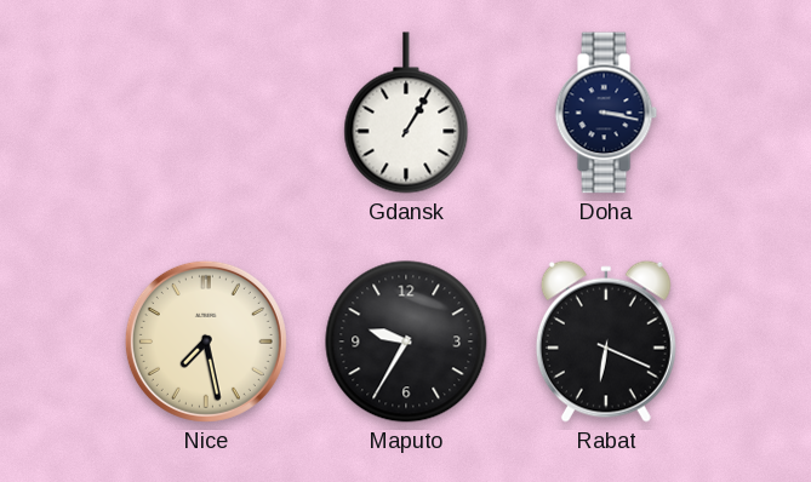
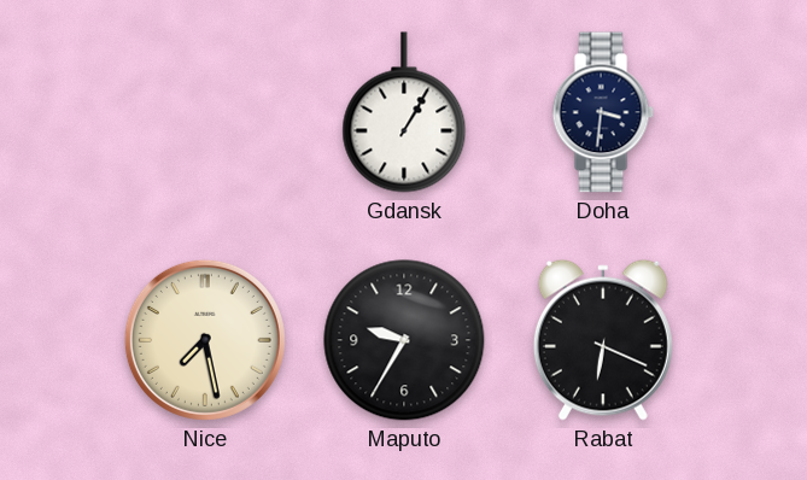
Doha: 3:17 -> 3:31
